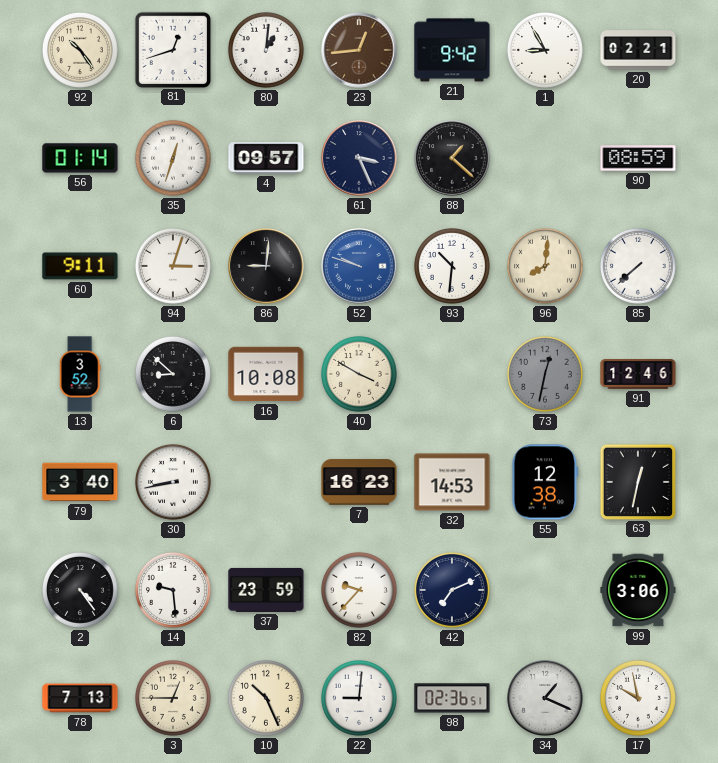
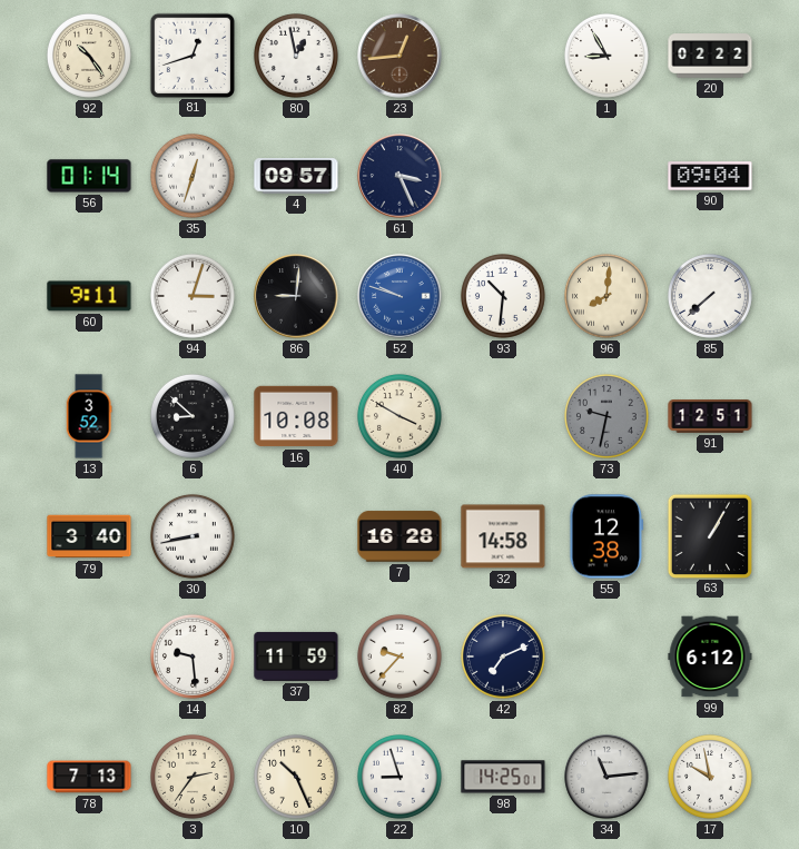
80: 1:01 -> 12:58
21: 9:42 -> none
20: 02:21 -> 02:22
88: 1:22 -> none
90: 08:59 -> 09:04
73: 12:32 -> 9:32
91: 12:46 -> 12:51
7: 16:23 -> 16:28
32: 14:53 -> 14:58
63: 12:32 -> 1:05
2: 4:24 -> none
37: 23:59 -> 11:59
99: 3:06 -> 6:12
3: 12:45 -> 2:36
22: 9:01 -> 8:57
98: 02:36 -> 14:25
34: 1:19 -> 11:14
